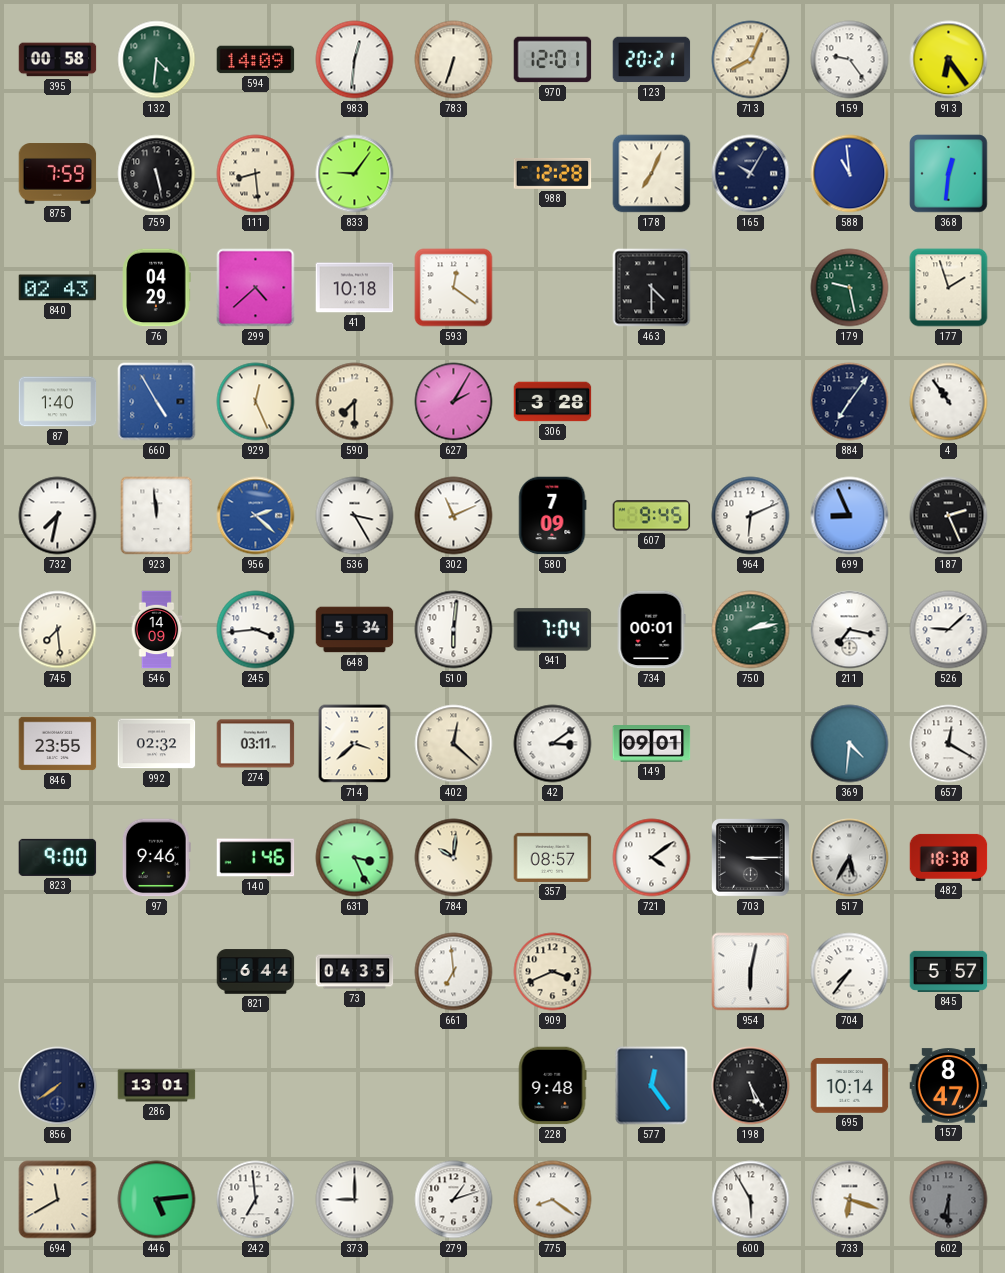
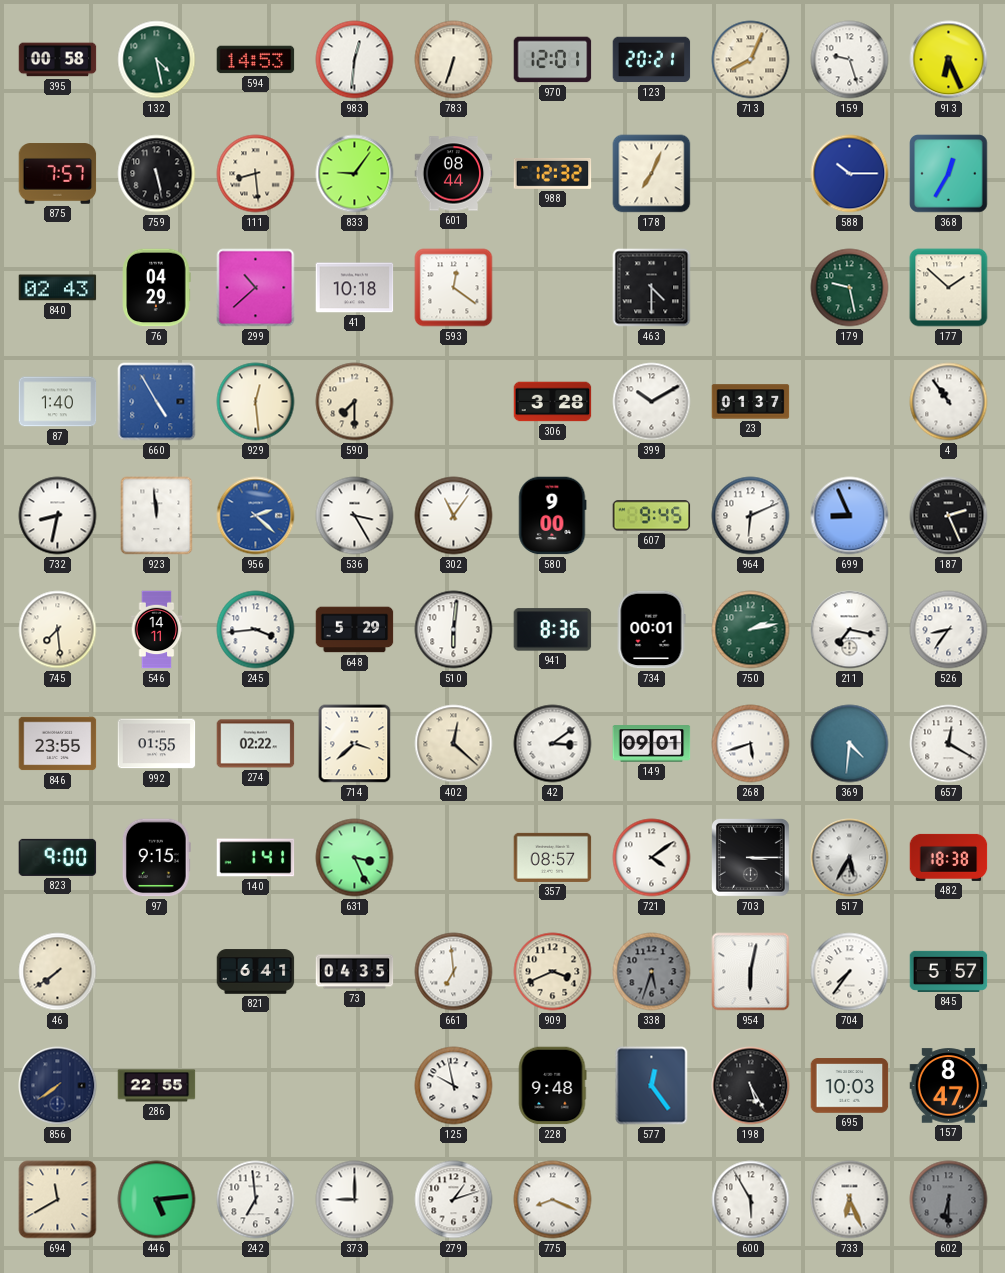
132: 4:31 -> 4:28
594: 14:09 -> 14:53
159: 9:24 -> 9:27
913: 6:24 -> 6:26
875: 7:59 -> 7:57
601: none -> 08:44
988: 12:28 -> 12:32
165: 10:05 -> none
588: 10:59 -> 10:15
368: 12:31 -> 12:35
299: 4:38 -> 10:38
177: 1:57 -> 1:52
929: 12:26 -> 12:29
627: 2:05 -> none
399: none -> 10:10
23: none -> 01:37
884: 7:06 -> none
732: 7:32 -> 8:32
302: 11:11 -> 11:06
580: 7:09 -> 9:00
546: 14:09 -> 14:11
648: 5:34 -> 5:29
941: 7:04 -> 8:36
526: 9:08 -> 8:36
992: 02:32 -> 01:55
274: 03:11 -> 02:22
268: none -> 5:42
97: 9:46 -> 9:15
140: 1:46 -> 1:41
784: 10:01 -> none
46: none -> 7:39
821: 6:44 -> 6:41
338: none -> 5:33
286: 13:01 -> 22:55
125: none -> 9:58
695: 10:14 -> 10:03
775: 8:21 -> 8:19
733: 6:18 -> 6:26
